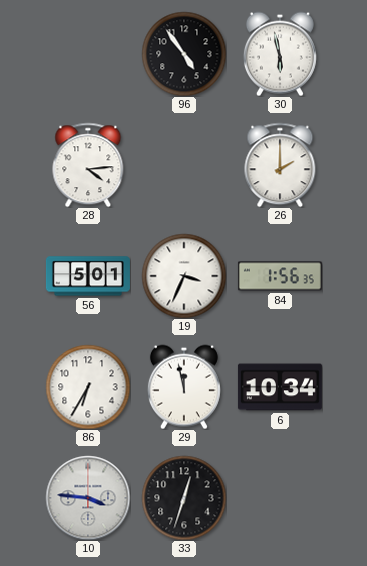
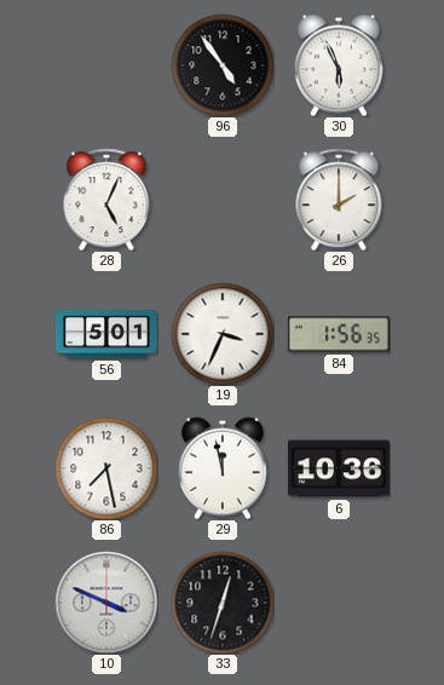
30: 5:58 -> 5:56
28: 4:14 -> 5:04
86: 6:35 -> 7:28
6: 10:34 -> 10:36
10: 3:46 -> 3:49
